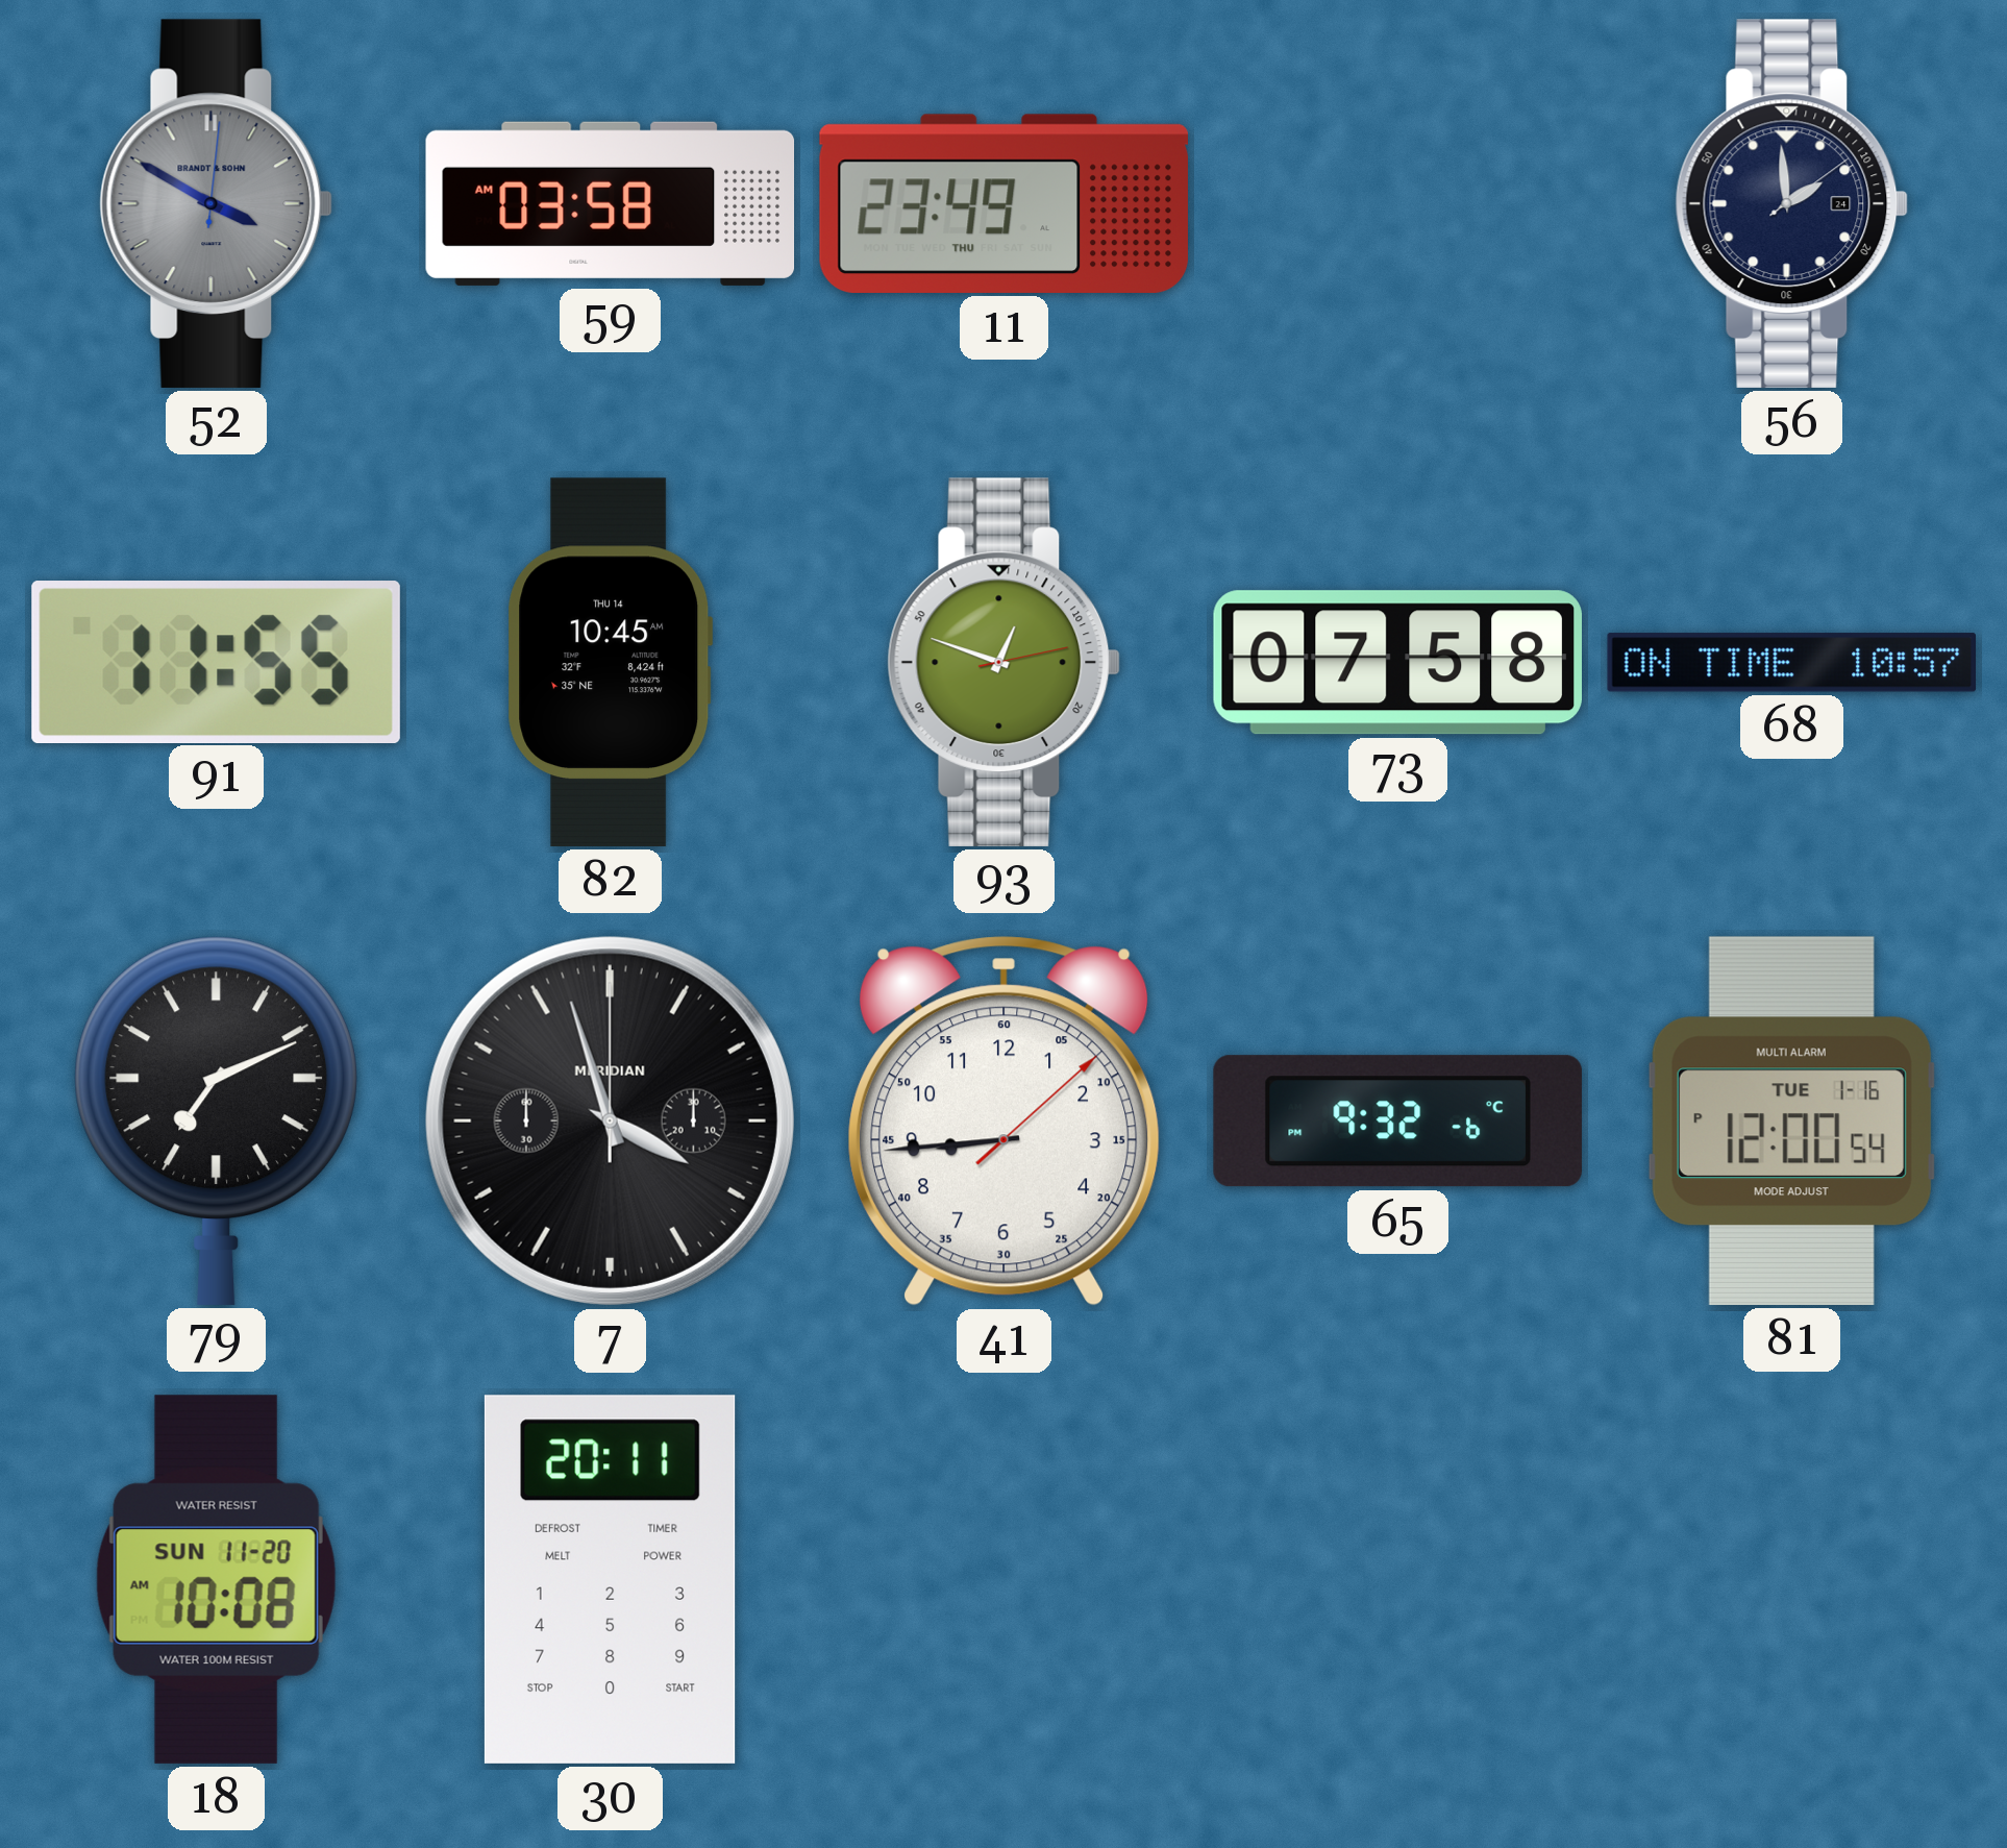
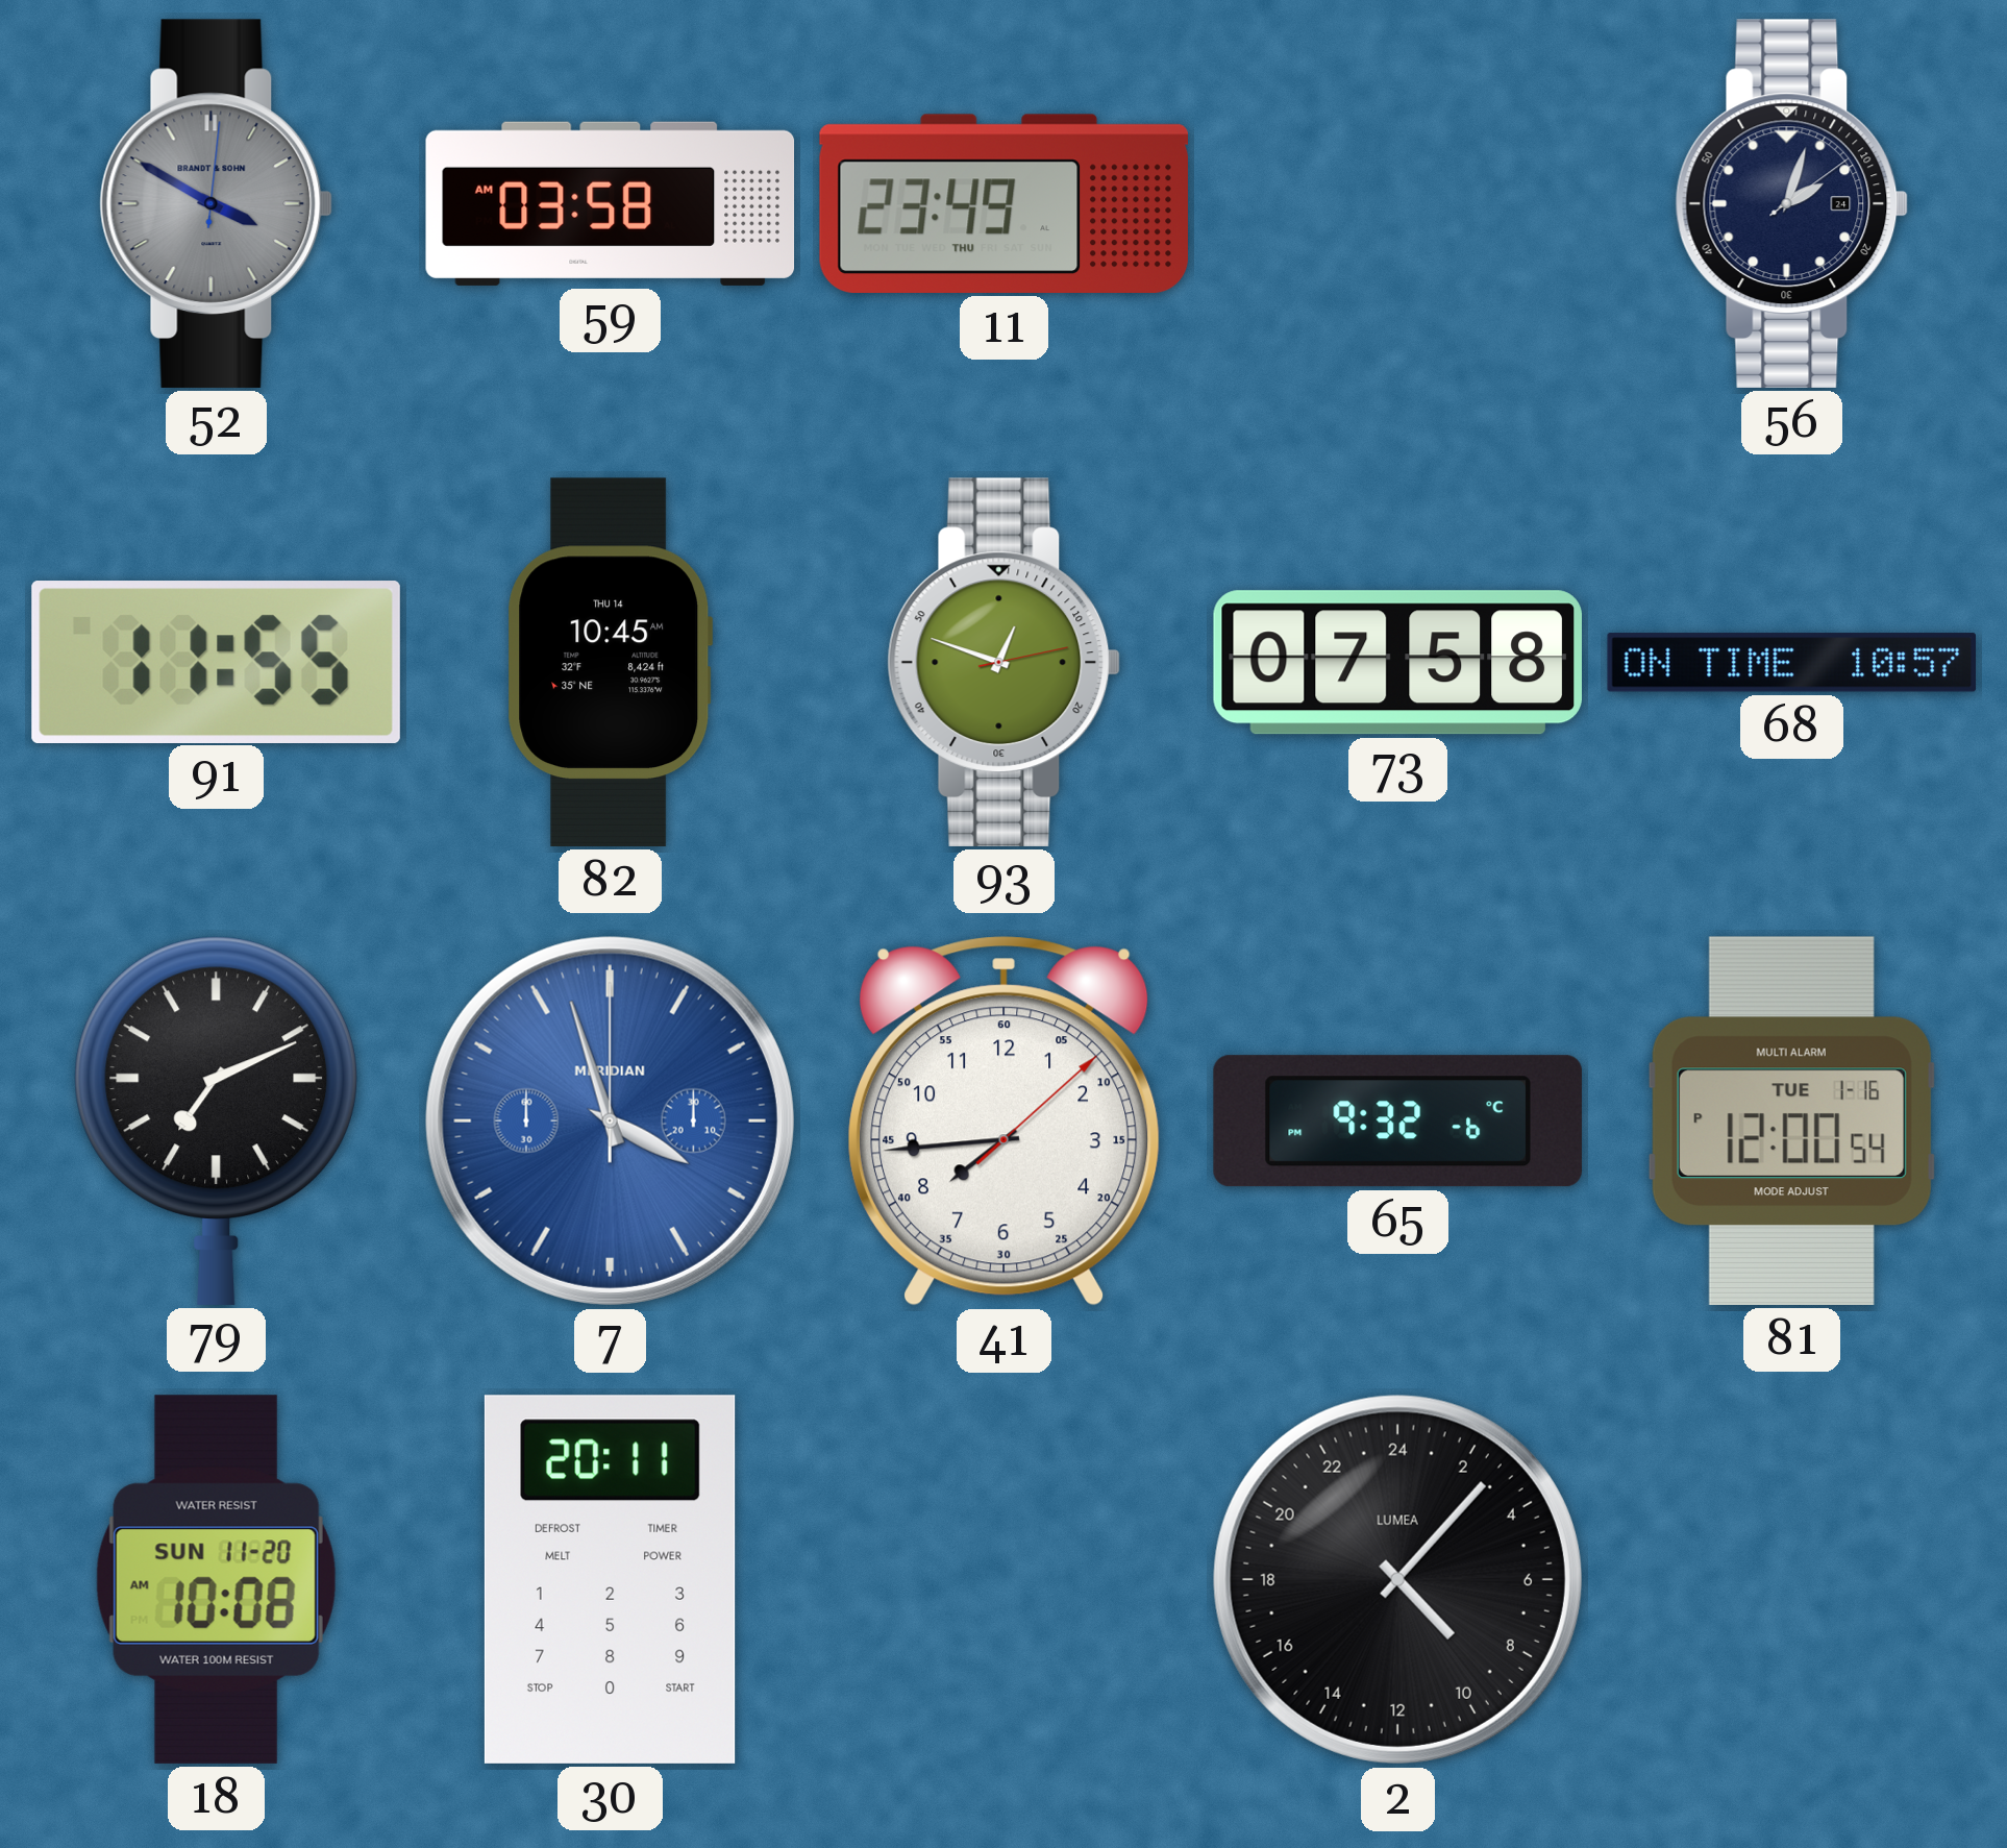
56: 1:59 -> 2:03
7 dial: black -> blue
41: 8:44 -> 7:44
2: none -> 9:07
